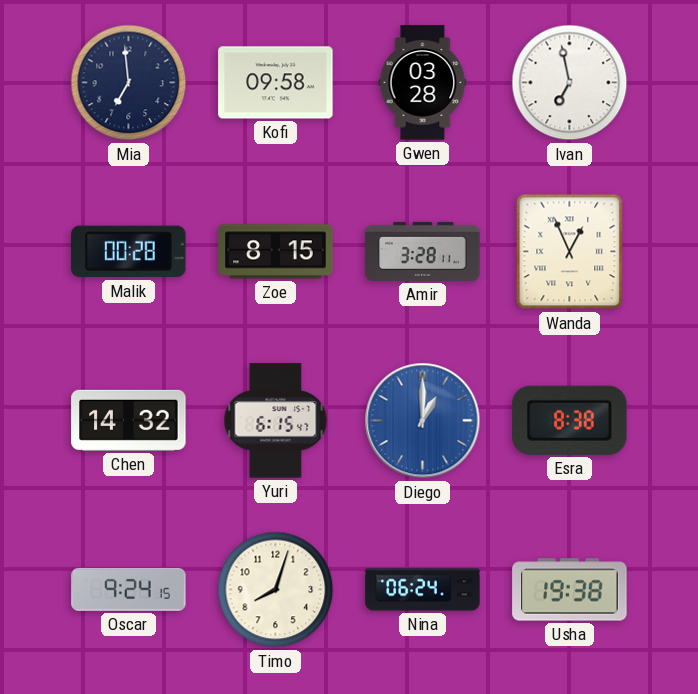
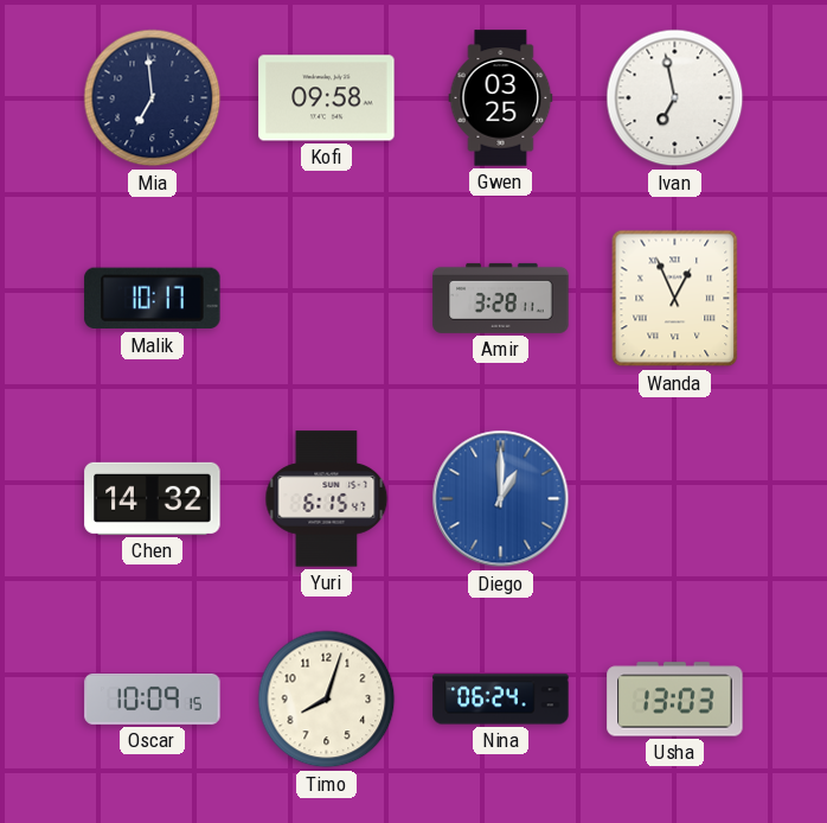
Gwen: 03:28 -> 03:25
Malik: 00:28 -> 10:17
Zoe: 8:15 -> none
Esra: 8:38 -> none
Oscar: 9:24 -> 10:09
Usha: 19:38 -> 13:03
